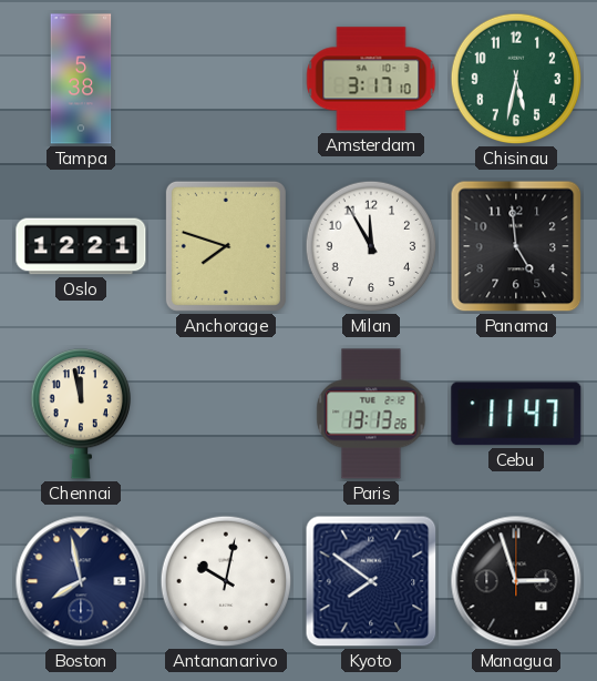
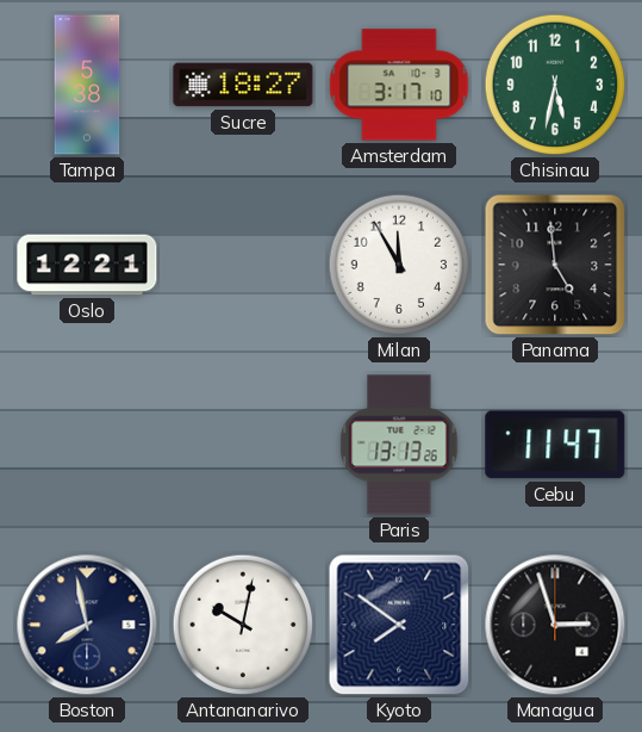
Sucre: none -> 18:27
Anchorage: 7:48 -> none
Chennai: 11:58 -> none
